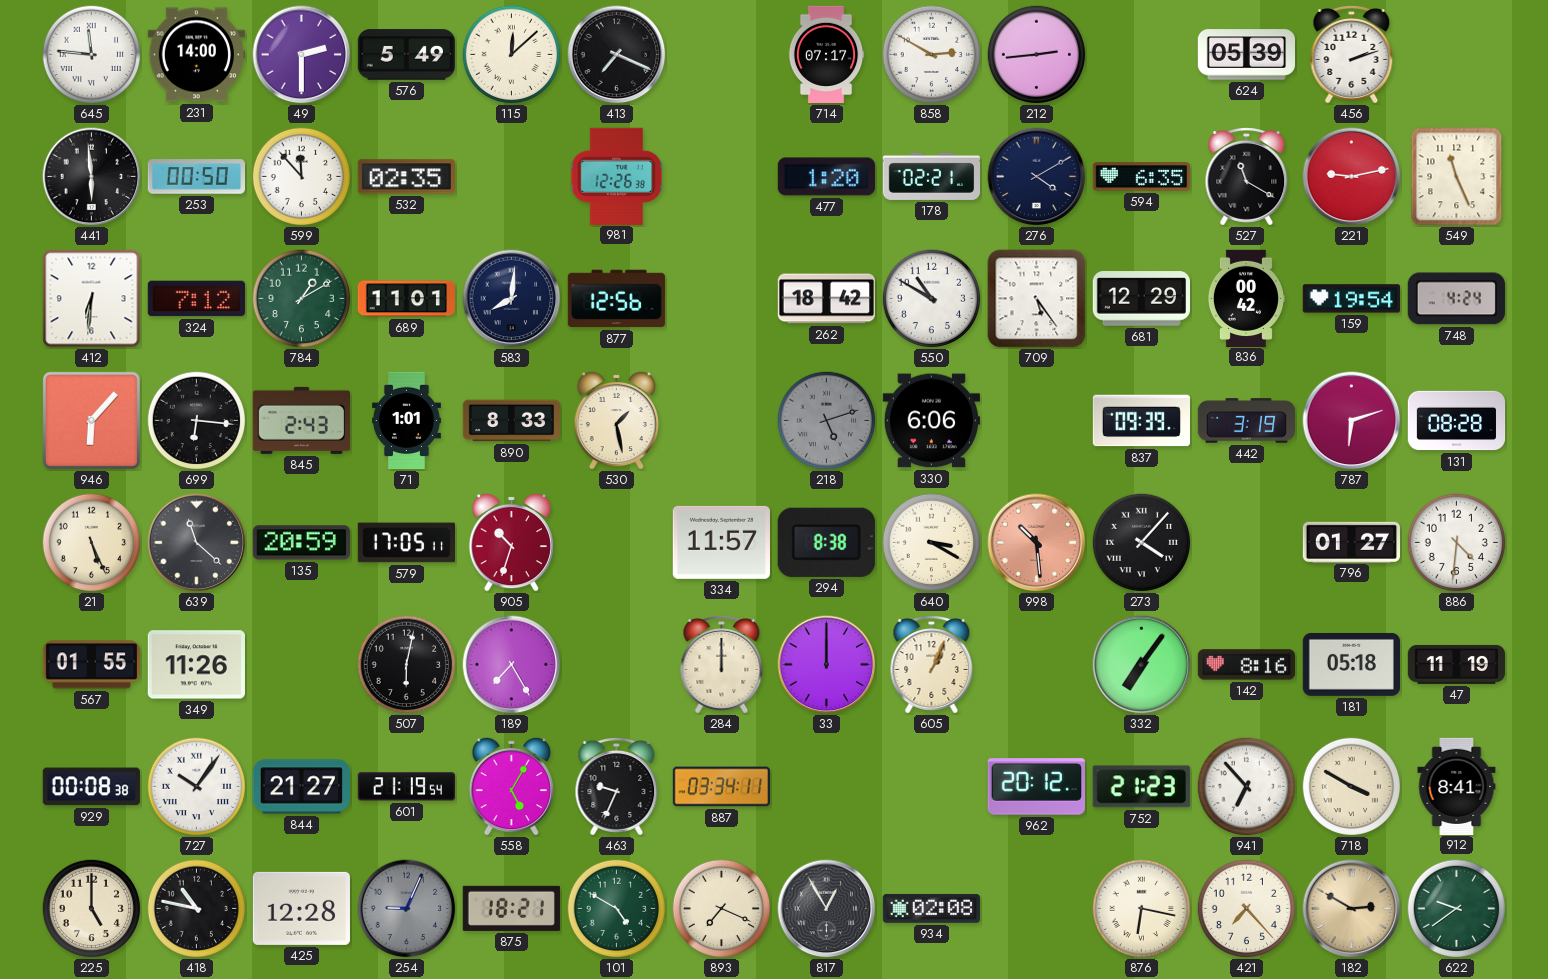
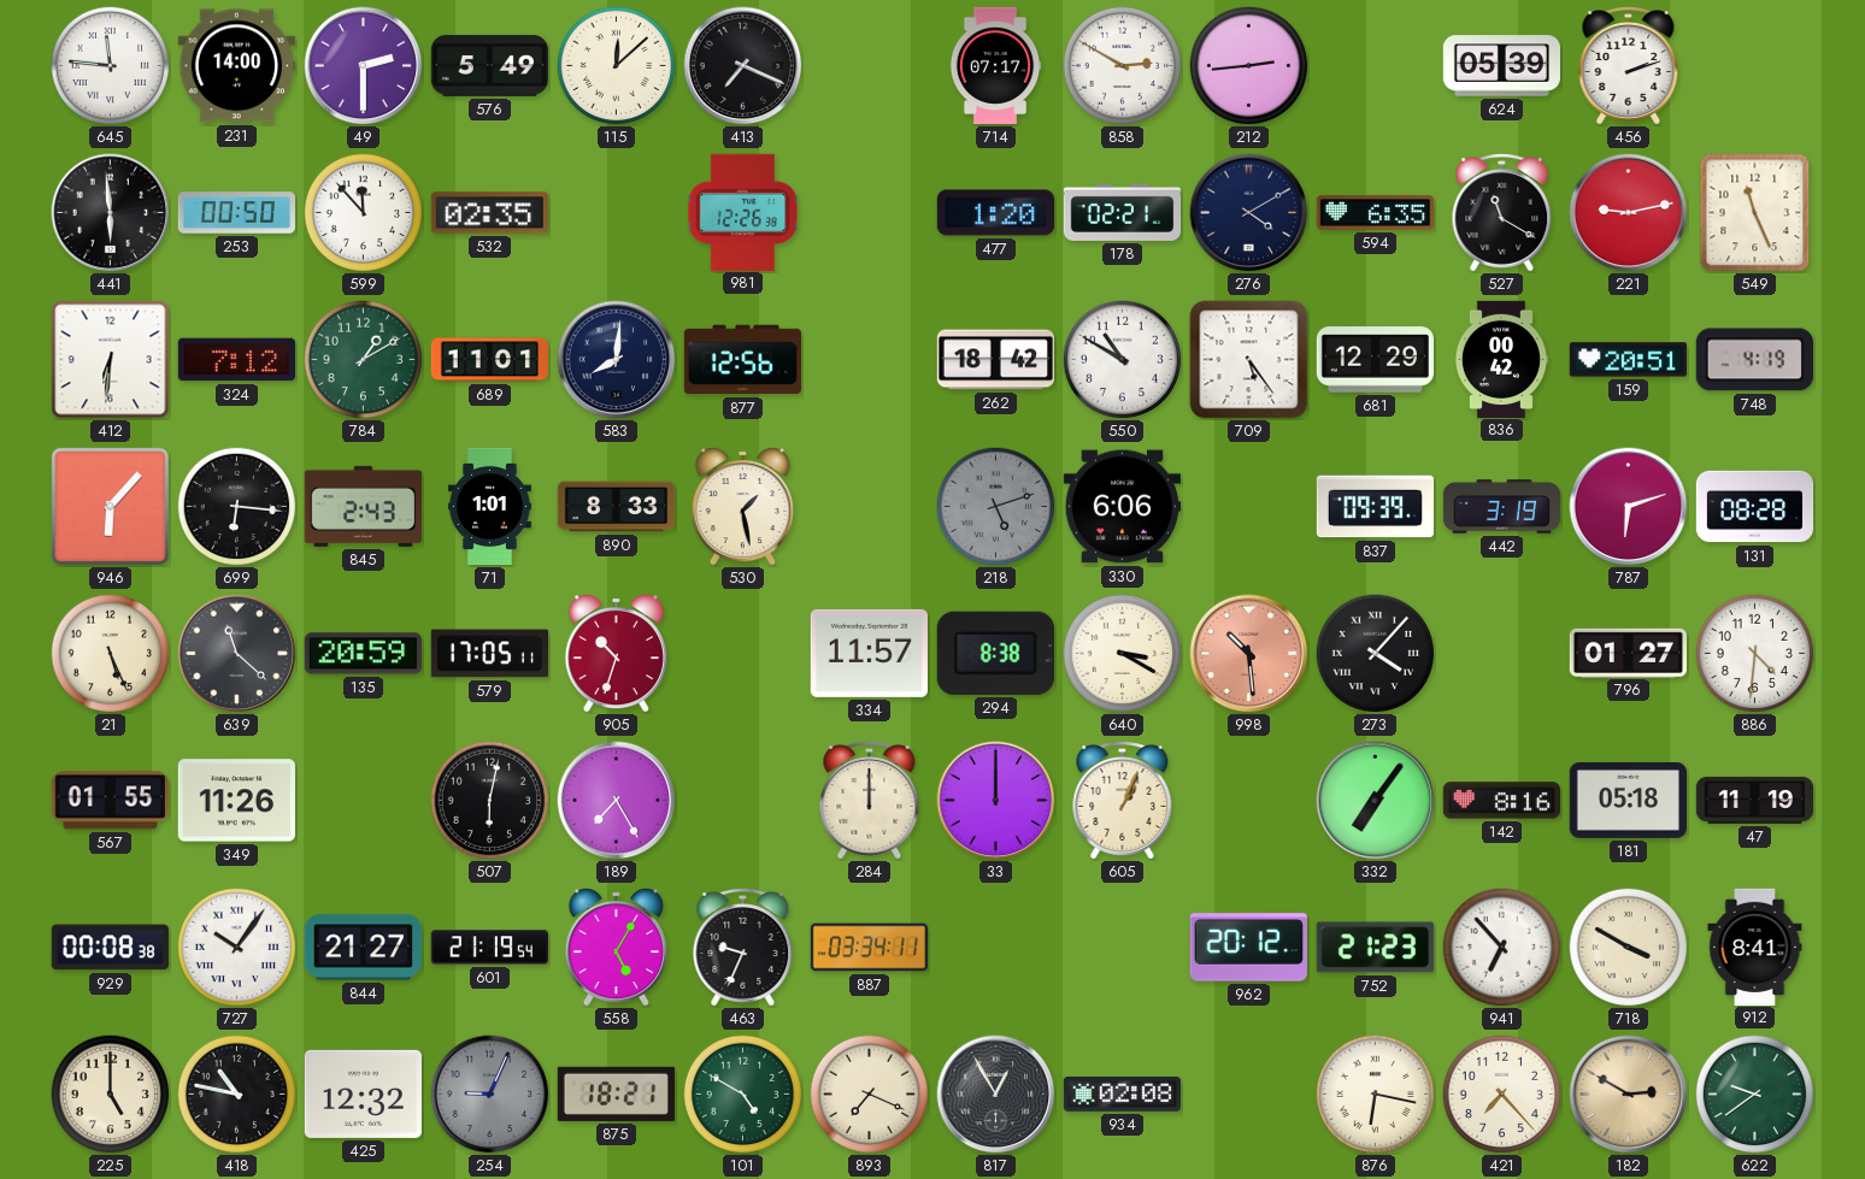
159: 19:54 -> 20:51
748: 4:24 -> 4:19
425: 12:28 -> 12:32
